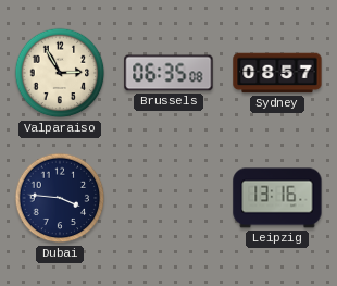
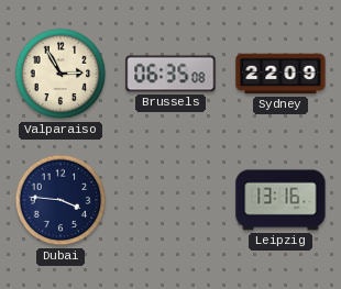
Sydney: 08:57 -> 22:09
